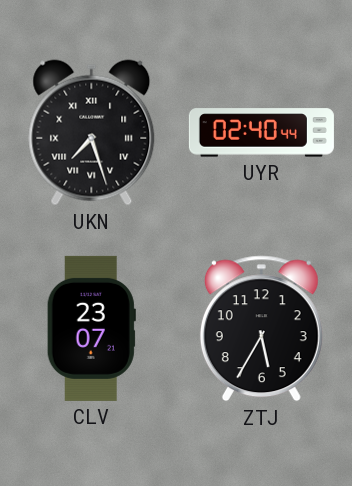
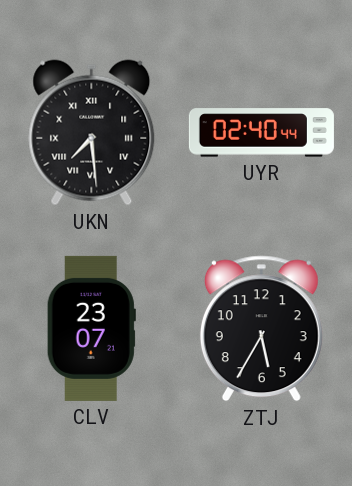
UKN: 7:27 -> 7:29
